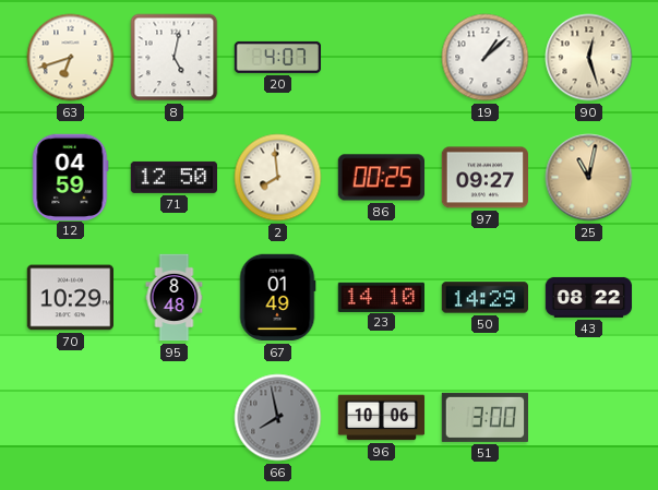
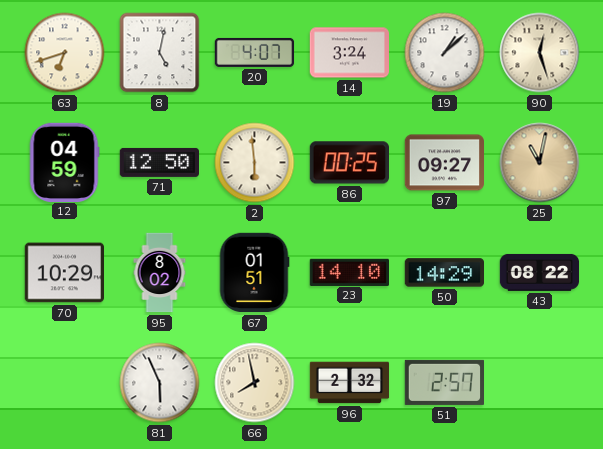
14: none -> 3:24
2: 7:59 -> 5:59
95: 8:48 -> 8:02
67: 01:49 -> 01:51
81: none -> 5:56
66 dial: grey -> cream
96: 10:06 -> 2:32
51: 3:00 -> 2:57
